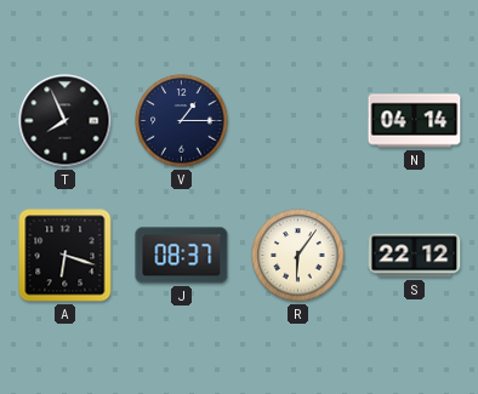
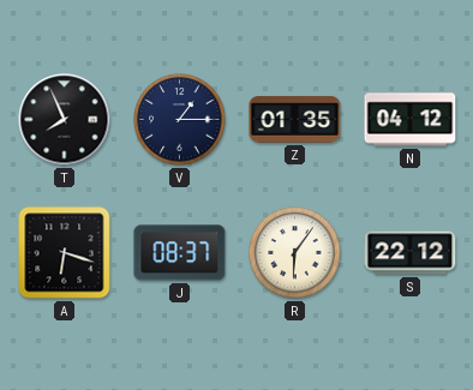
Z: none -> 01:35
N: 04:14 -> 04:12
